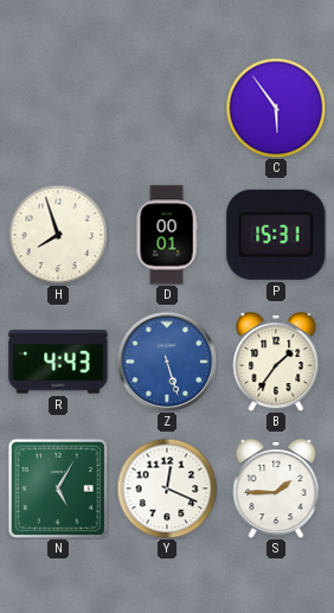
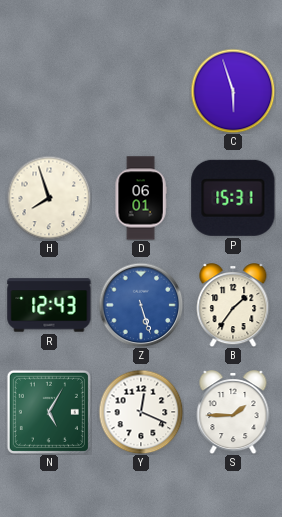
C: 5:54 -> 5:57
D: 00:01 -> 06:01
R: 4:43 -> 12:43
